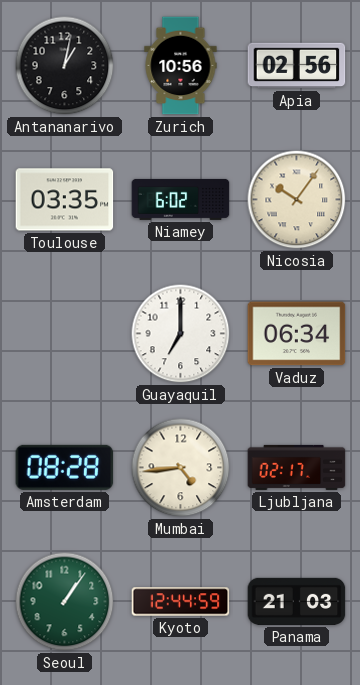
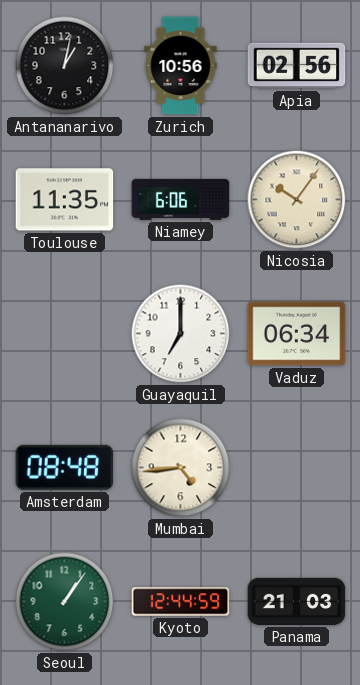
Toulouse: 03:35 -> 11:35
Niamey: 6:02 -> 6:06
Amsterdam: 08:28 -> 08:48
Ljubljana: 02:17 -> none
